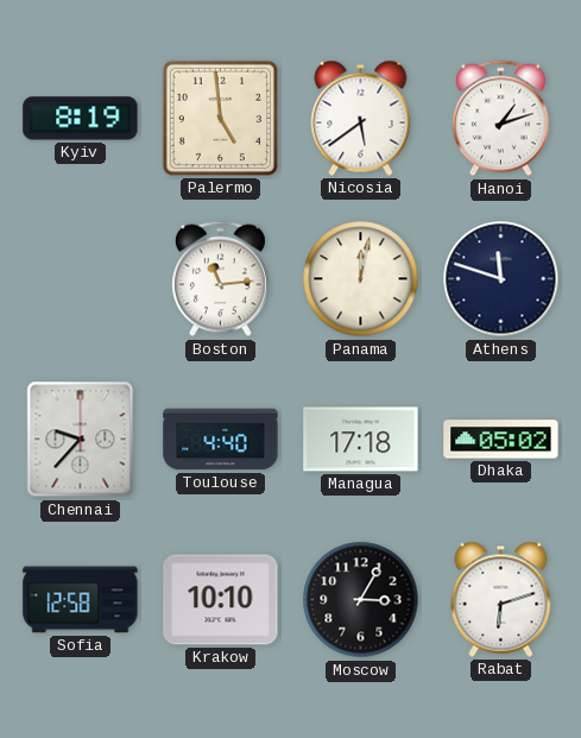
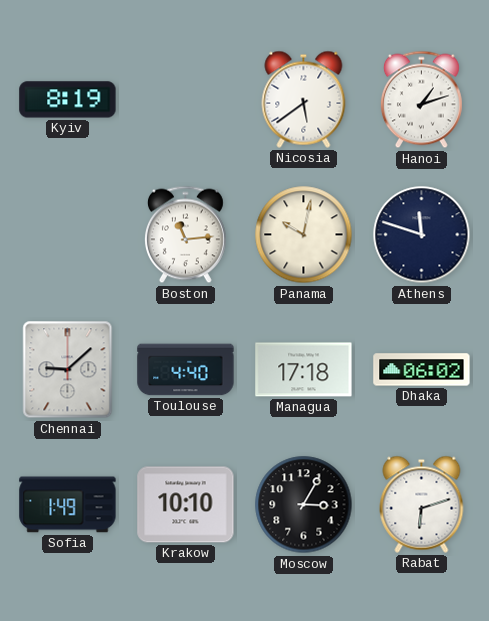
Palermo: 4:59 -> none
Panama: 12:02 -> 10:02
Chennai: 9:37 -> 9:08
Dhaka: 05:02 -> 06:02
Sofia: 12:58 -> 1:49
